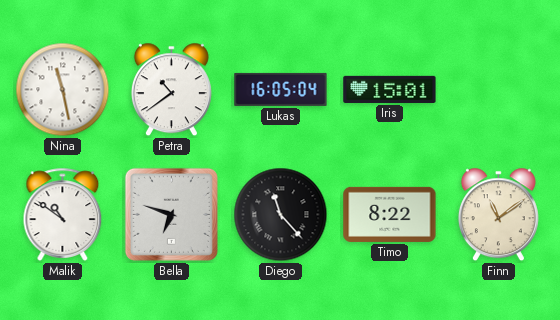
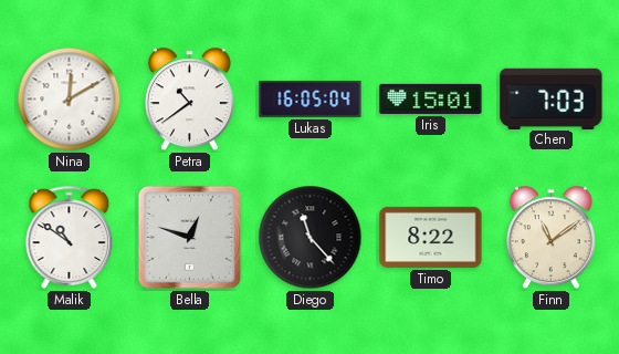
Nina: 11:28 -> 12:10
Chen: none -> 7:03
Bella: 6:48 -> 12:48
